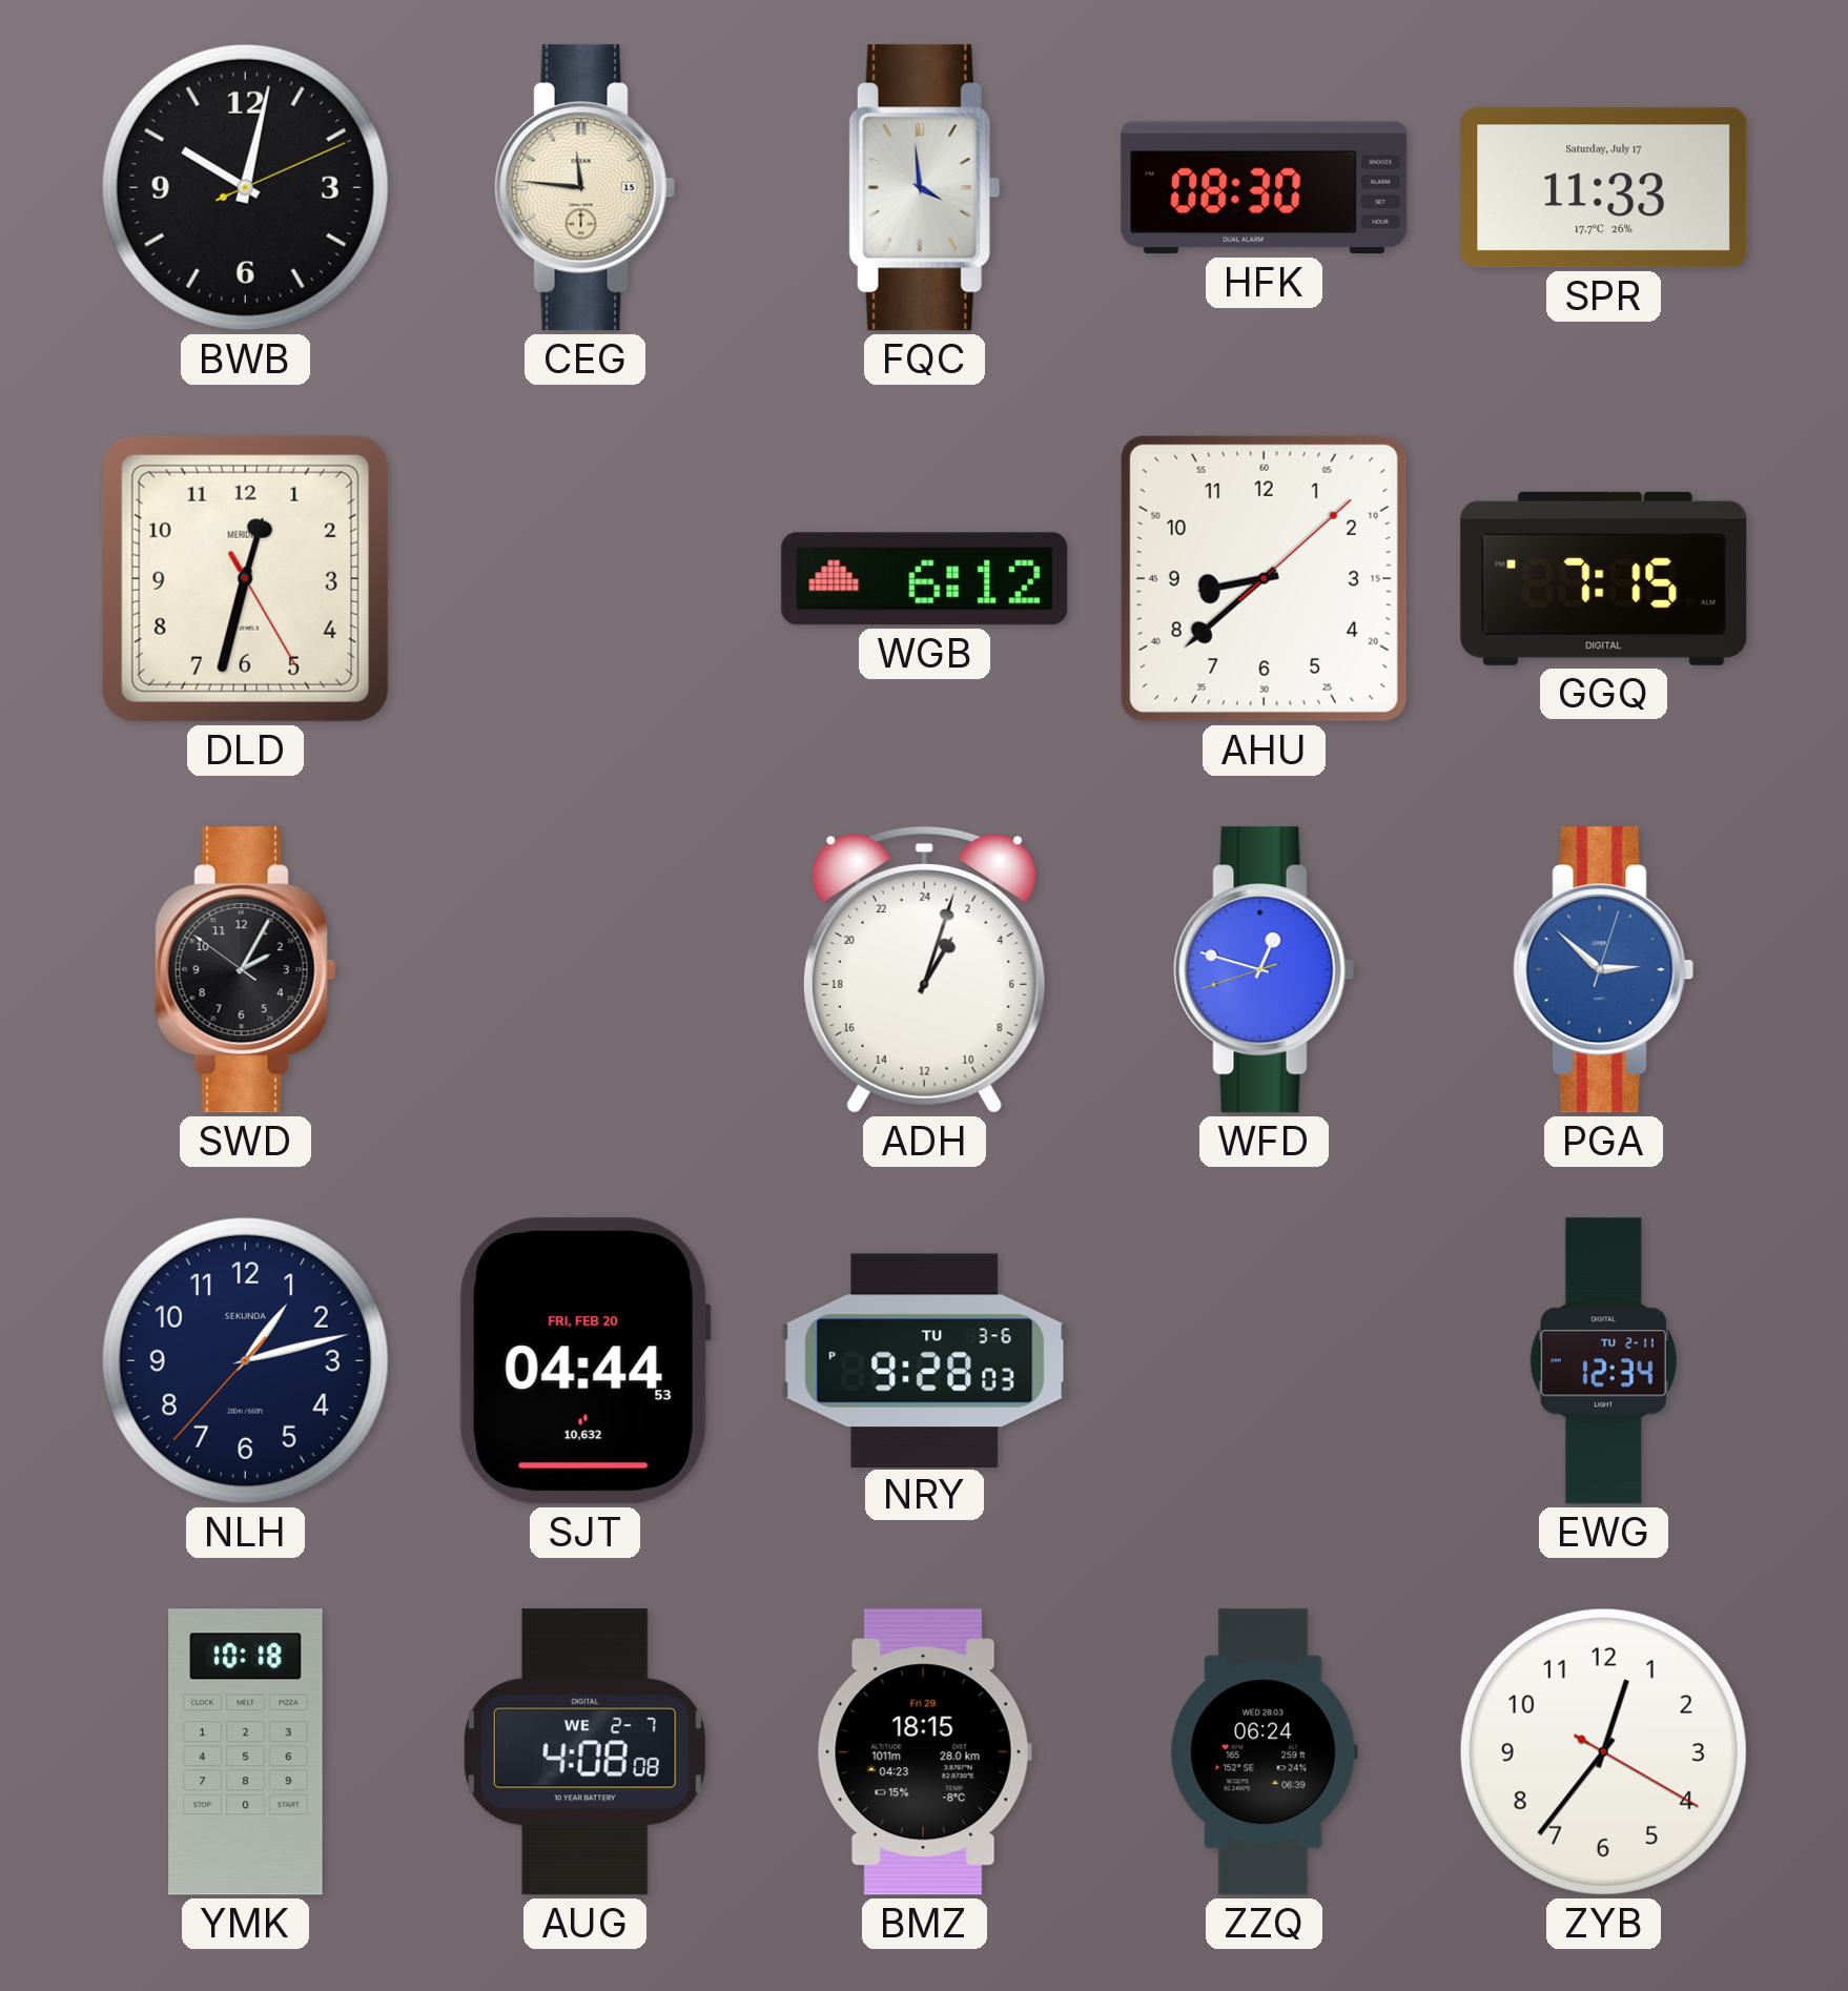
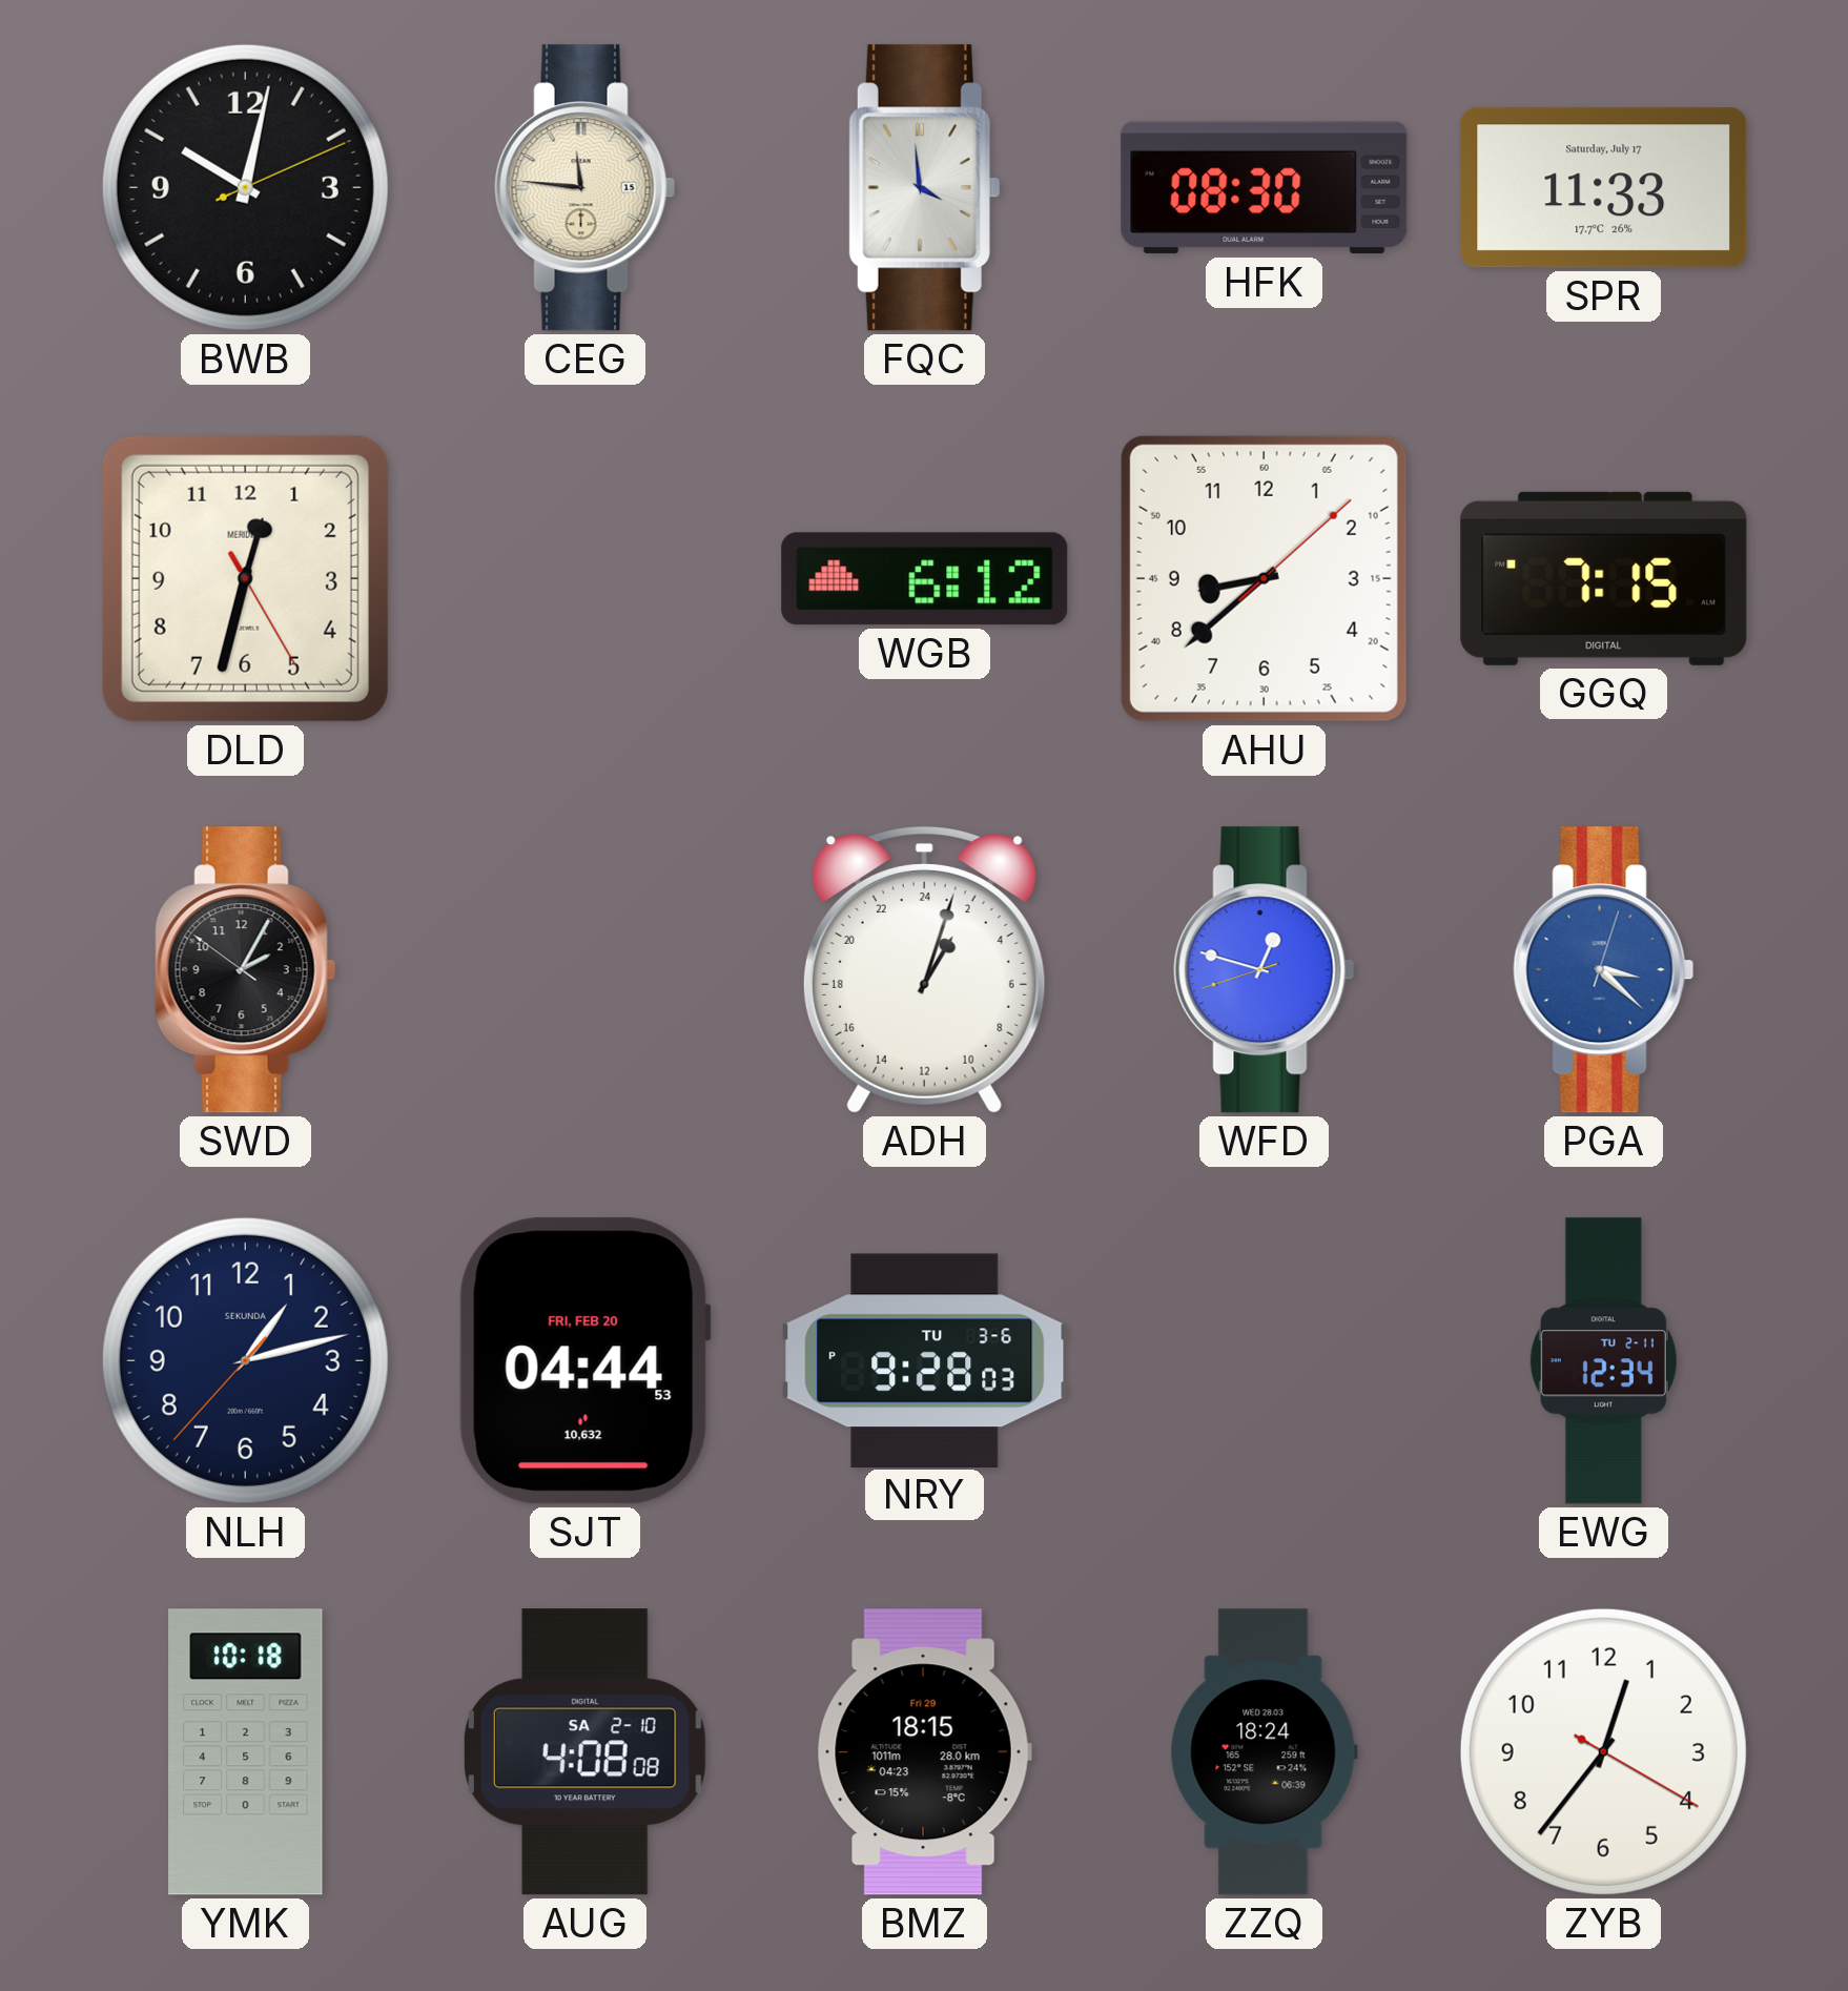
PGA: 2:52 -> 3:22
AUG date: WE 2-7 -> SA 2-10
ZZQ: 06:24 -> 18:24
